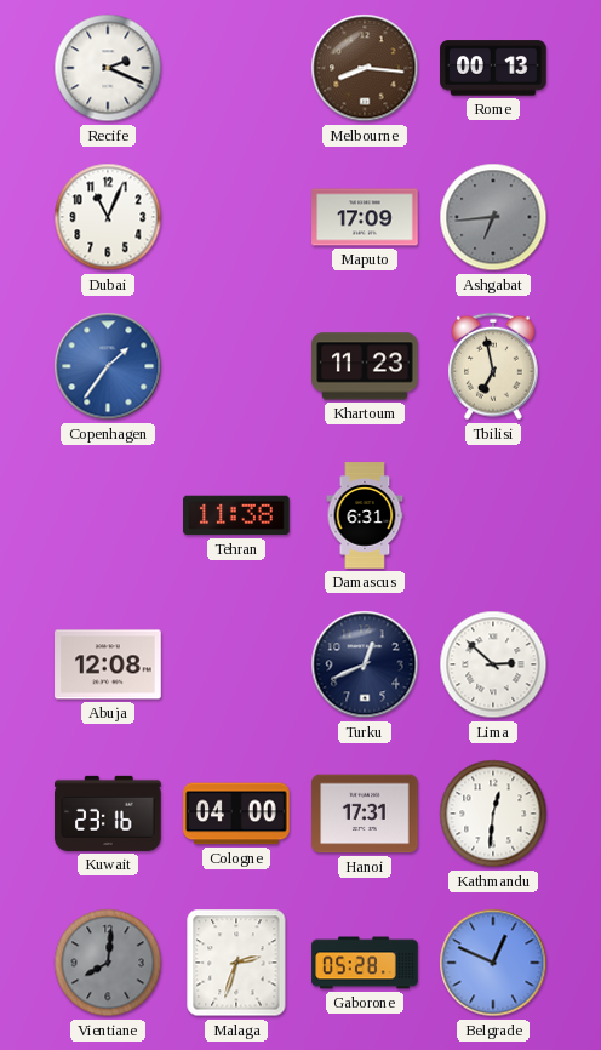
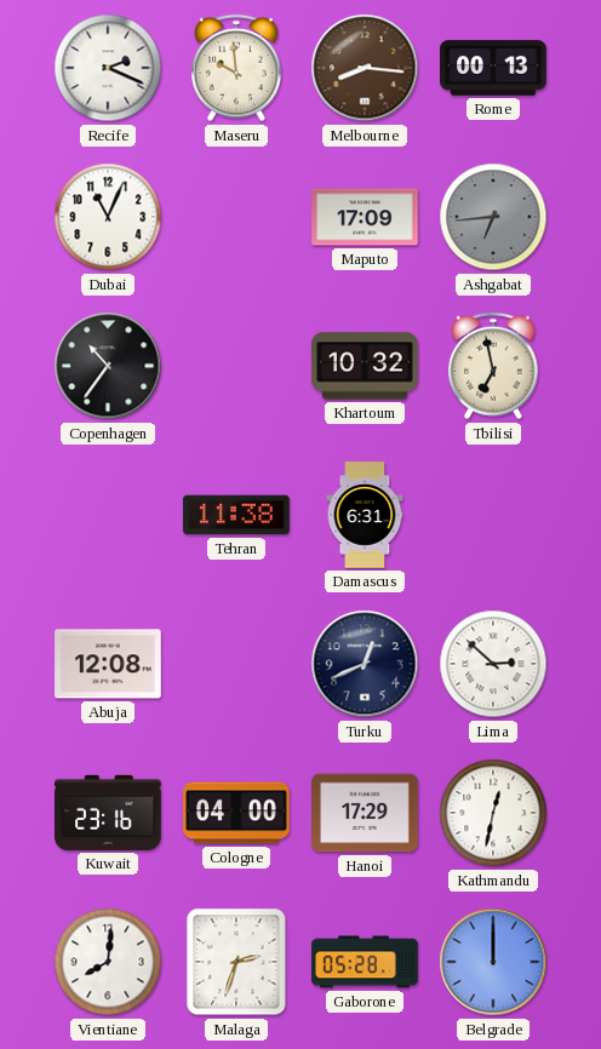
Maseru: none -> 9:59
Copenhagen: 1:36 -> 10:36
Copenhagen dial: blue -> black
Khartoum: 11:23 -> 10:32
Hanoi: 17:31 -> 17:29
Kathmandu: 12:31 -> 12:32
Vientiane dial: grey -> white
Belgrade: 12:49 -> 12:00
